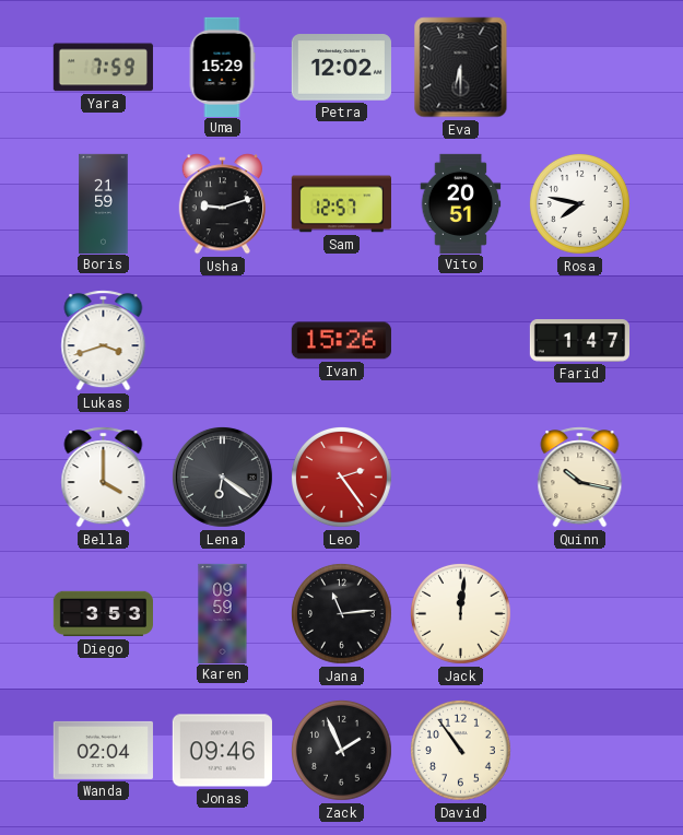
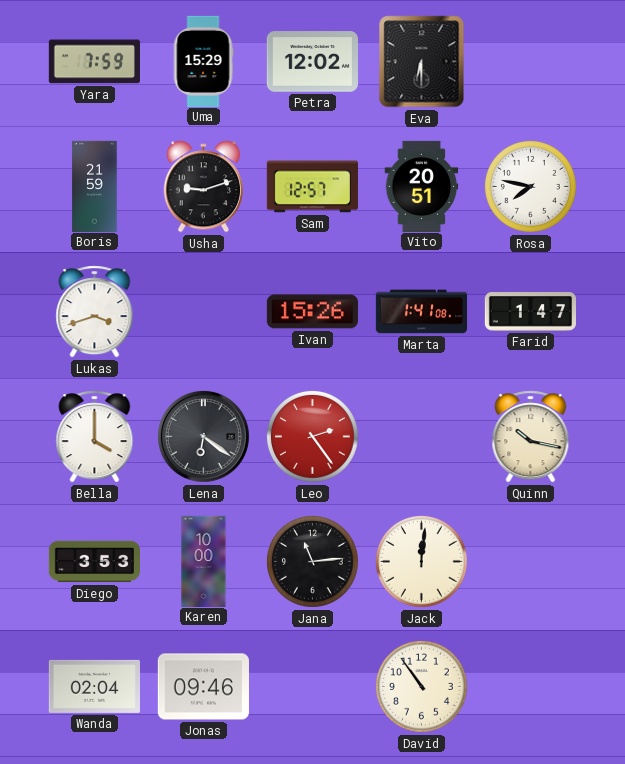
Marta: none -> 1:41
Karen: 09:59 -> 10:00
Zack: 1:56 -> none
